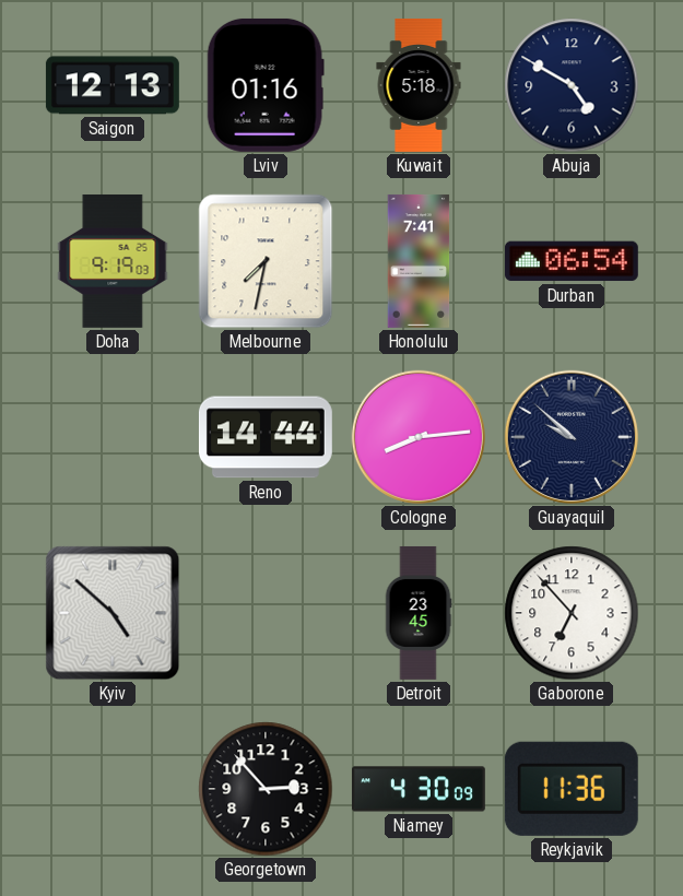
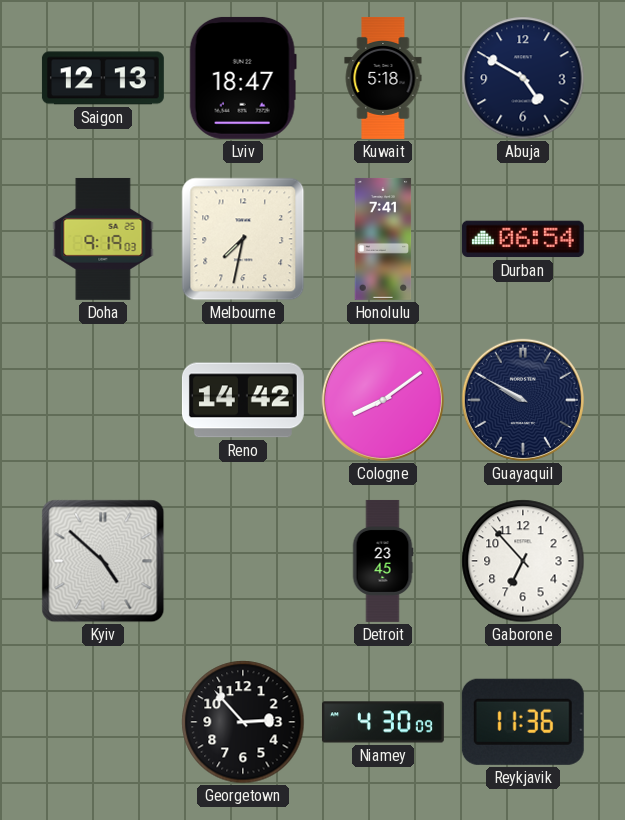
Lviv: 01:16 -> 18:47
Reno: 14:44 -> 14:42
Cologne: 8:14 -> 8:09
Guayaquil: 9:52 -> 9:50
